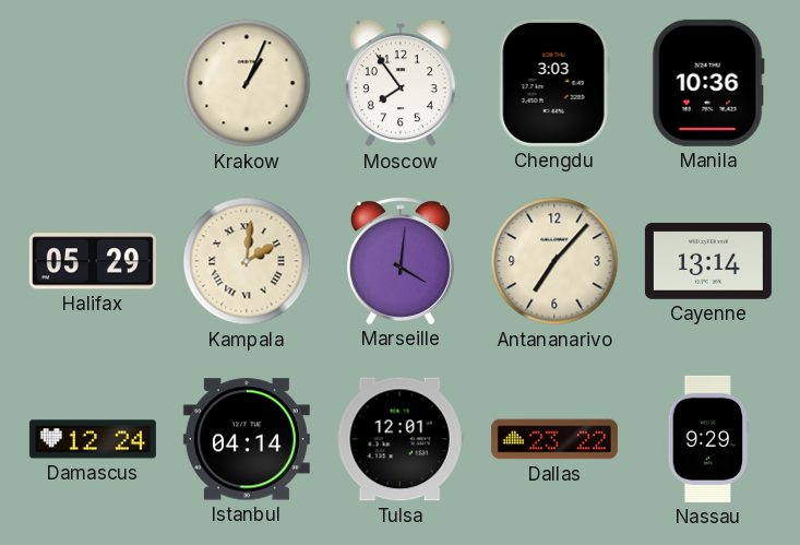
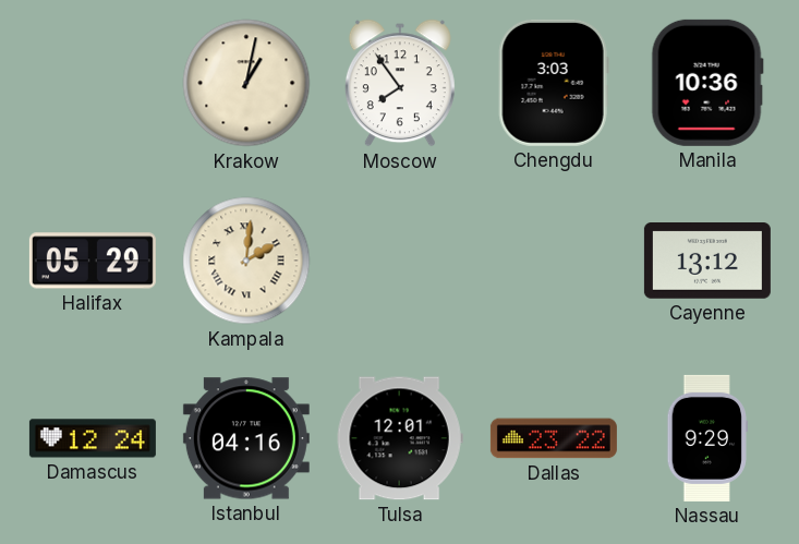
Krakow: 1:04 -> 1:02
Marseille: 4:01 -> none
Antananarivo: 7:07 -> none
Cayenne: 13:14 -> 13:12
Istanbul: 04:14 -> 04:16
